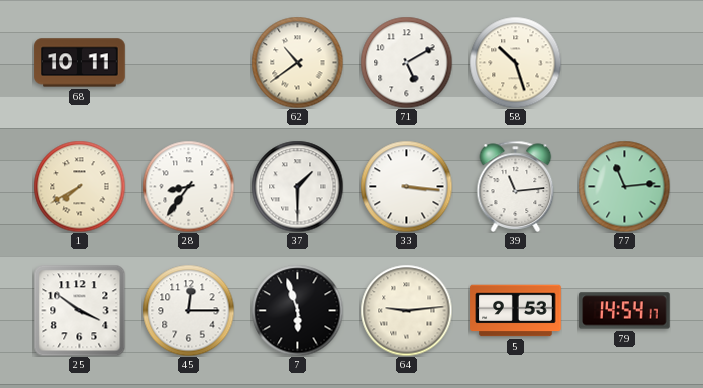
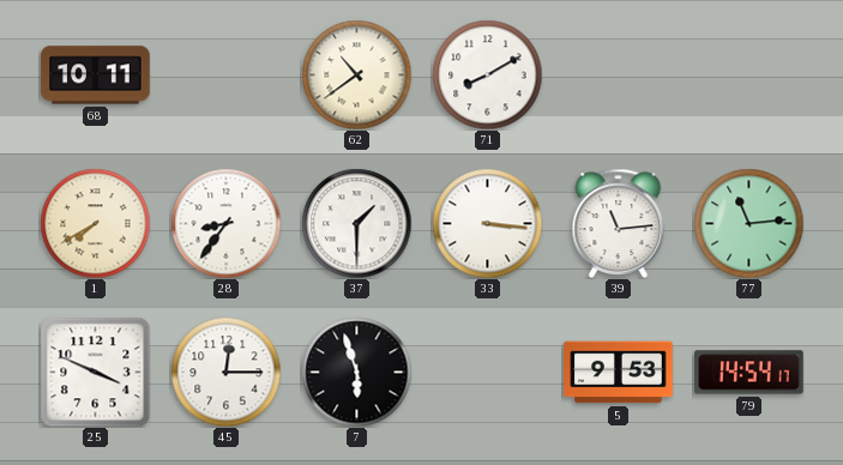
71: 5:10 -> 8:10
58: 10:27 -> none
25: 3:51 -> 3:49
64: 9:14 -> none
